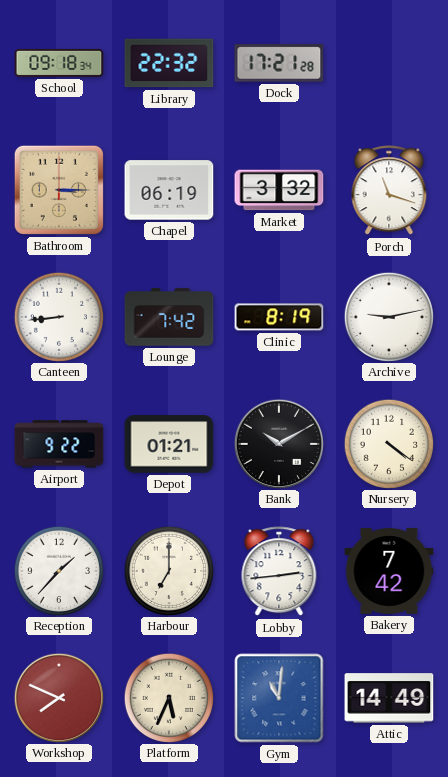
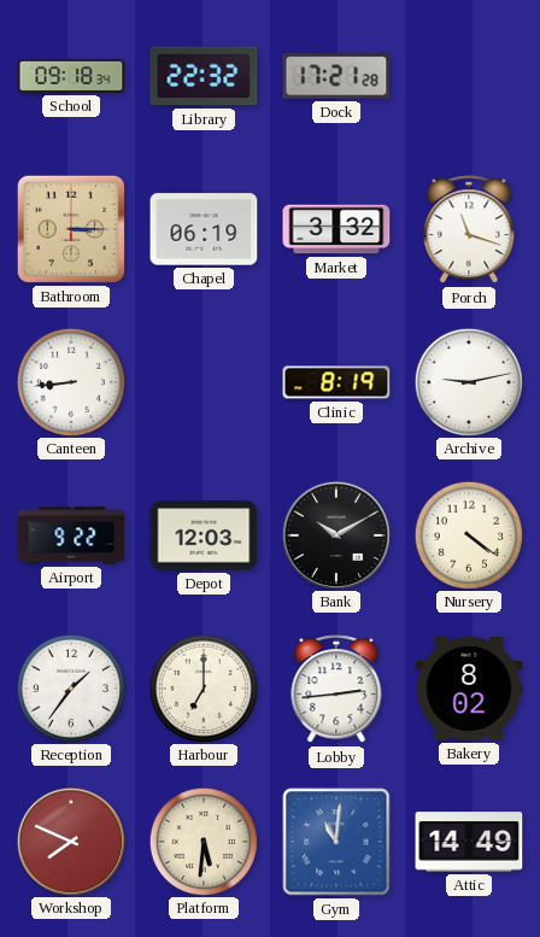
Lounge: 7:42 -> none
Depot: 01:21 -> 12:03
Reception: 1:37 -> 1:36
Bakery: 7:42 -> 8:02
Platform: 5:34 -> 5:31
